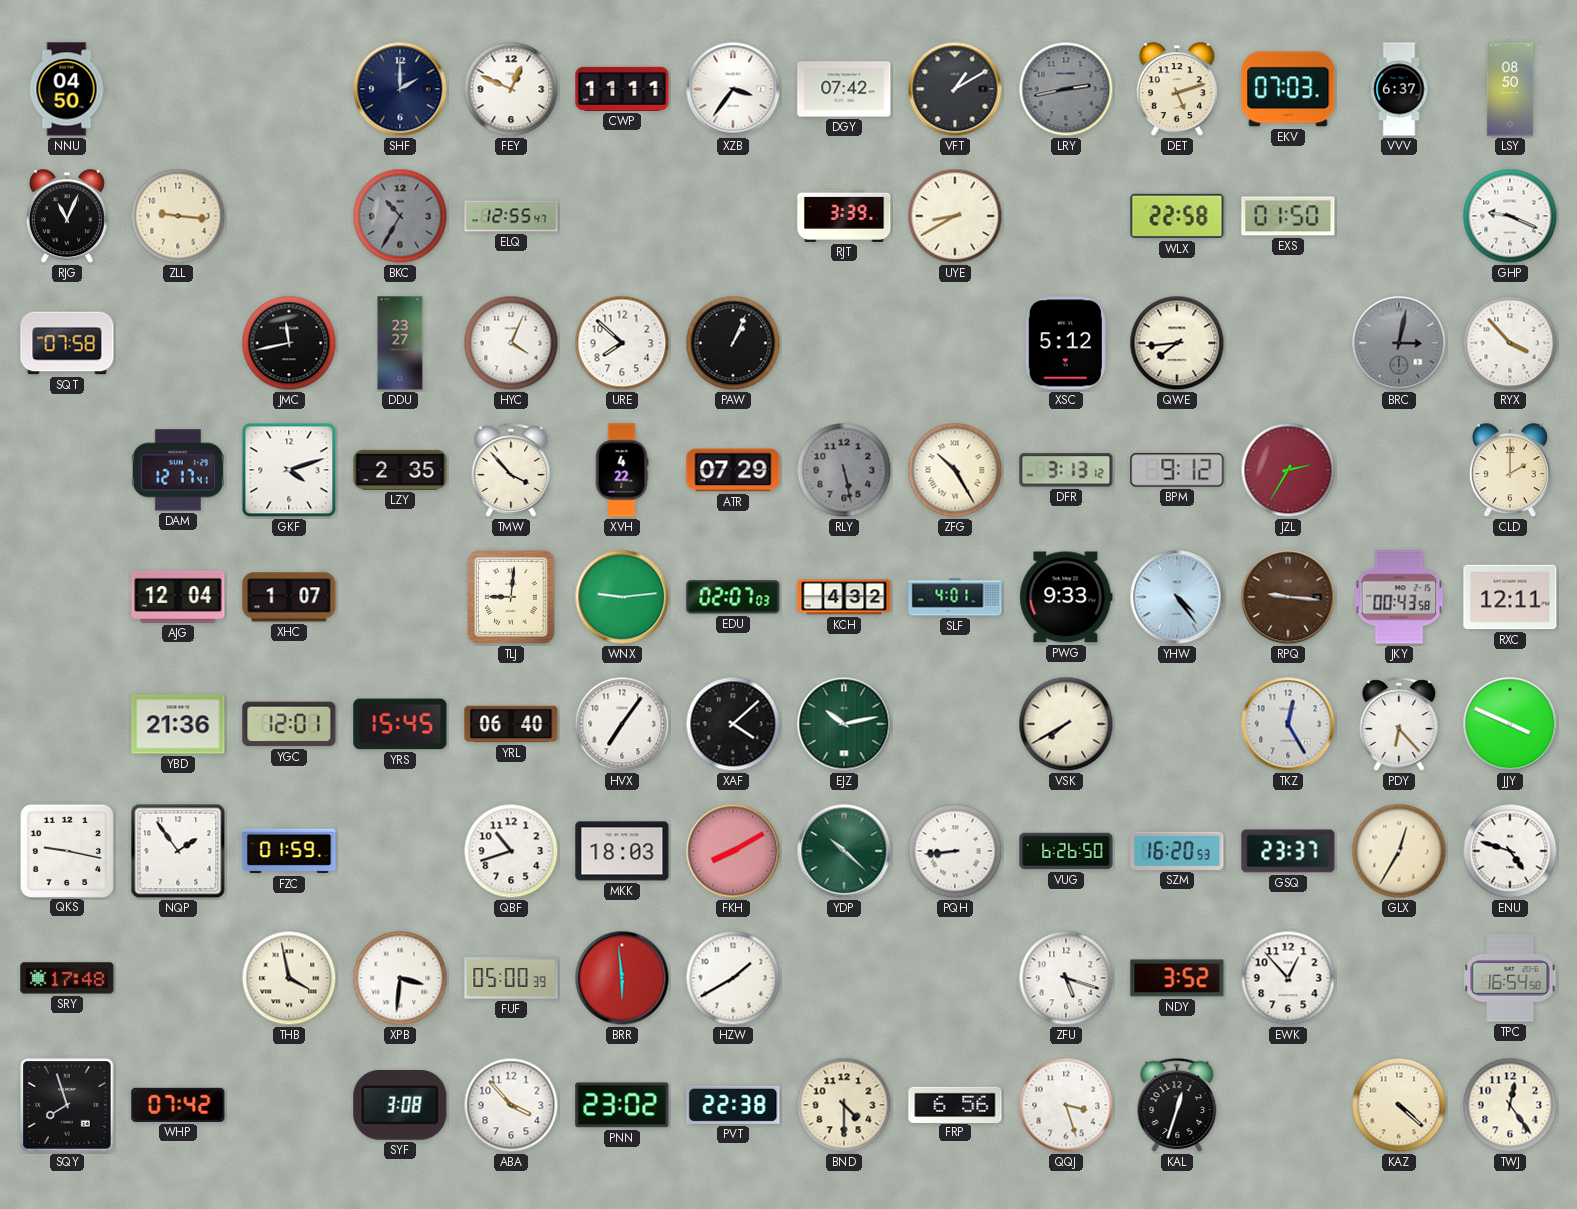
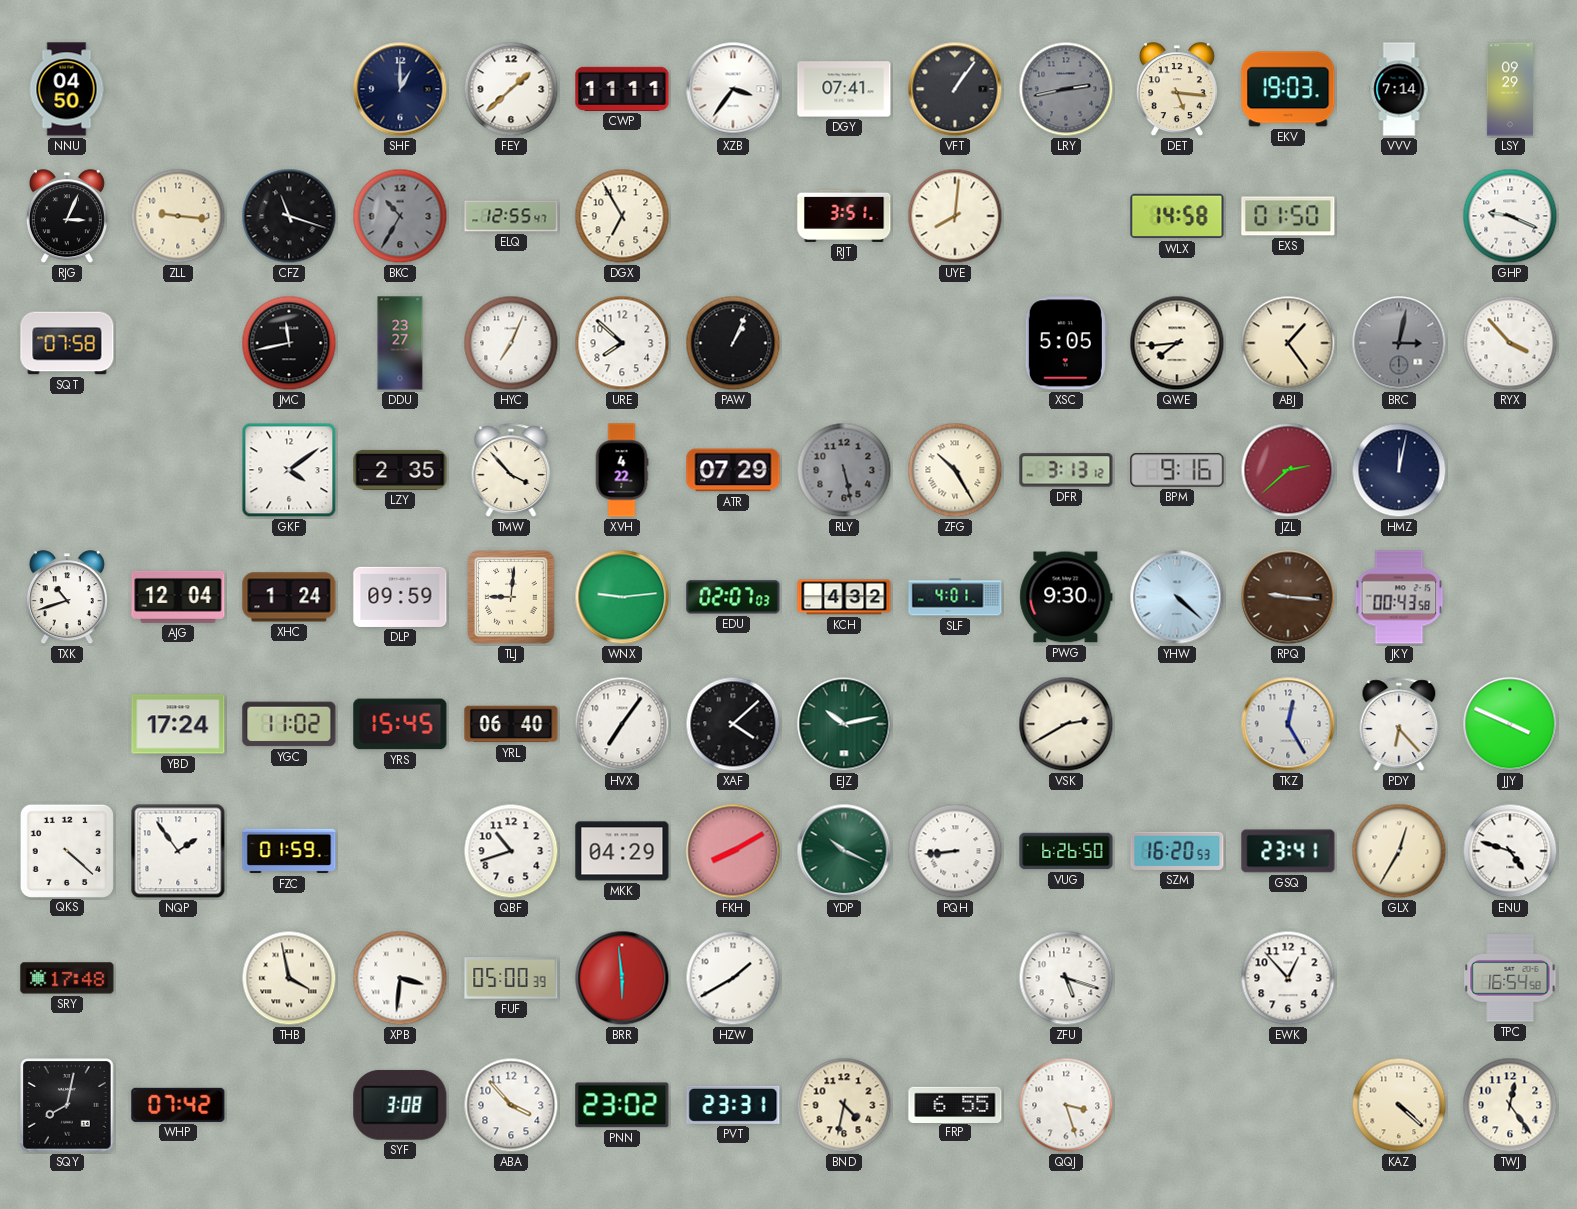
SHF: 2:00 -> 1:00
FEY: 12:49 -> 1:38
DGY: 07:42 -> 07:41
VFT: 1:10 -> 1:06
DET: 5:12 -> 5:16
EKV: 07:03 -> 19:03
VVV: 6:37 -> 7:14
LSY: 08:50 -> 09:29
RJG: 11:04 -> 3:04
CFZ: none -> 11:18
DGX: none -> 6:55
RJT: 3:39 -> 3:51
UYE: 8:40 -> 8:01
WLX: 22:58 -> 14:58
HYC: 4:04 -> 7:04
XSC: 5:12 -> 5:05
ABJ: none -> 1:24
DAM: 12:17 -> none
GKF: 4:12 -> 4:09
BPM: 9:12 -> 9:16
JZL: 2:35 -> 2:38
HMZ: none -> 12:02
CLD: 2:00 -> none
TXK: none -> 10:42
XHC: 1:07 -> 1:24
DLP: none -> 09:59
PWG: 9:33 -> 9:30
YHW: 4:24 -> 4:22
RXC: 12:11 -> none
YBD: 21:36 -> 17:24
YGC: 12:01 -> 11:02
VSK: 7:40 -> 2:40
QKS: 9:17 -> 4:22
MKK: 18:03 -> 04:29
YDP: 10:22 -> 10:19
GSQ: 23:37 -> 23:41
NDY: 3:52 -> none
SQY: 7:57 -> 8:02
PVT: 22:38 -> 23:31
BND: 4:30 -> 4:32
FRP: 6:56 -> 6:55
KAL: 12:33 -> none
